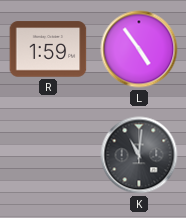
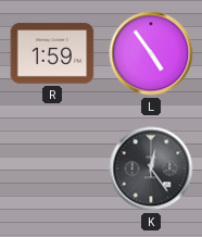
K: 11:01 -> 12:24
